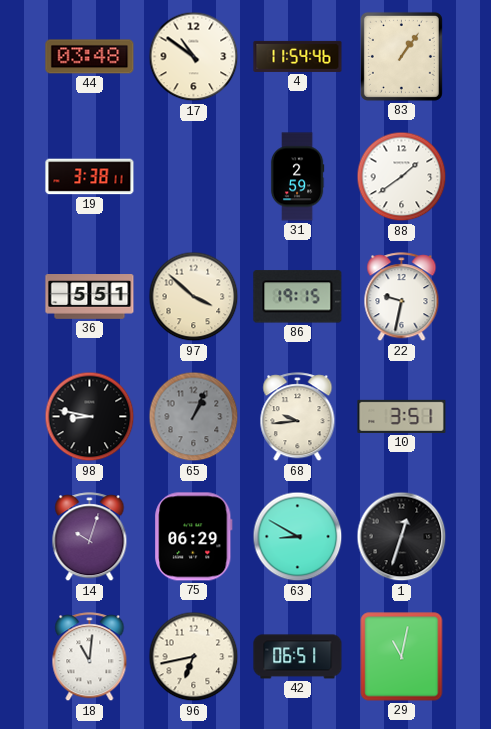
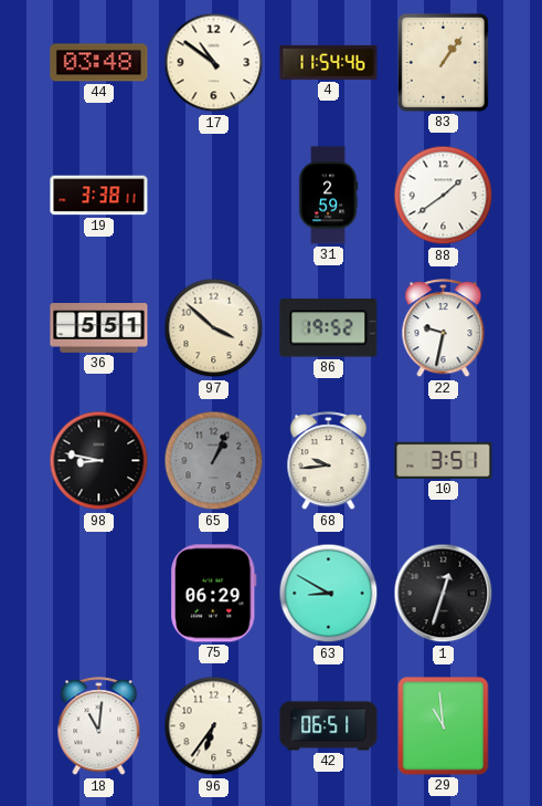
86: 19:15 -> 19:52
14: 10:03 -> none
96: 6:43 -> 6:36
29: 11:02 -> 10:59
